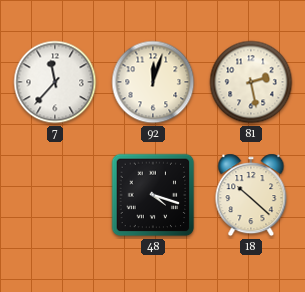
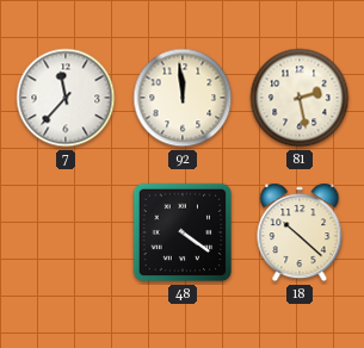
92: 12:03 -> 11:59
48: 4:18 -> 4:21
